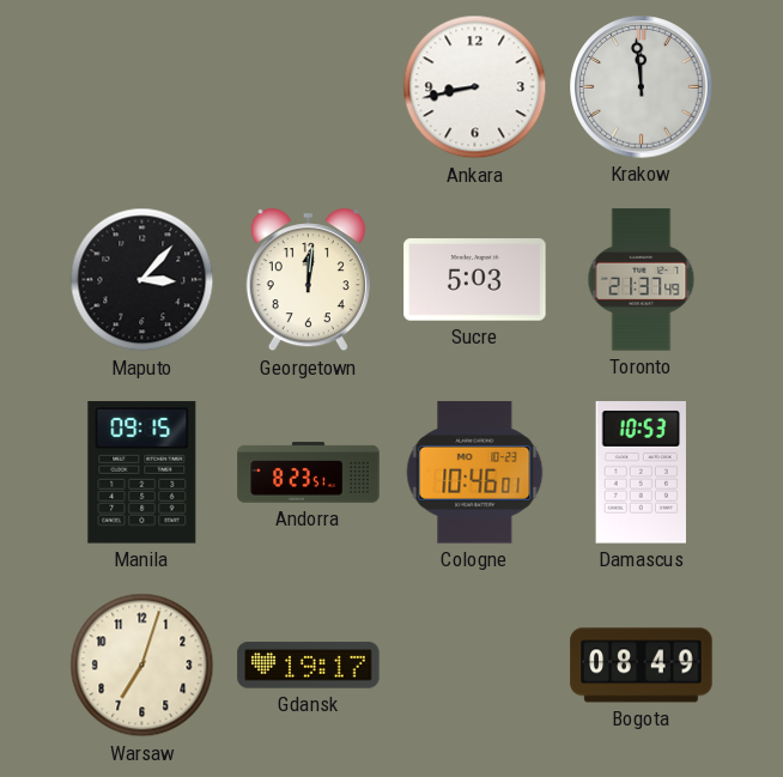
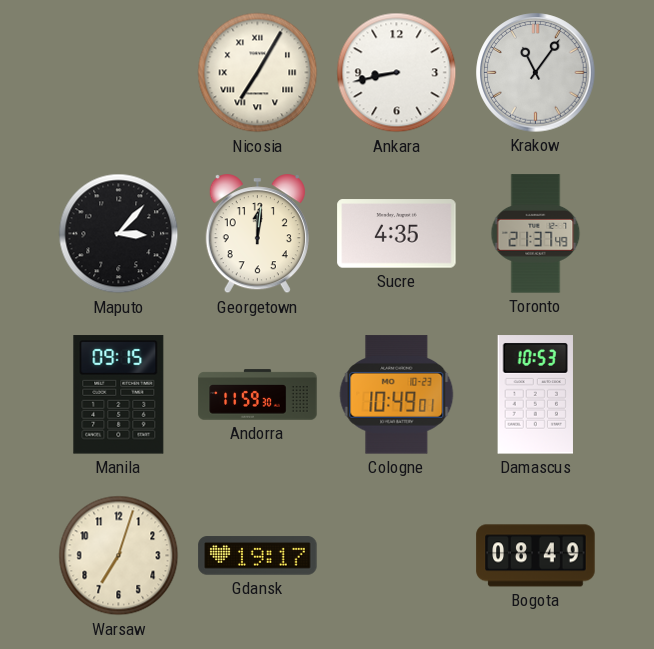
Nicosia: none -> 7:05
Krakow: 11:59 -> 11:06
Sucre: 5:03 -> 4:35
Andorra: 8:23 -> 11:59
Cologne: 10:46 -> 10:49
